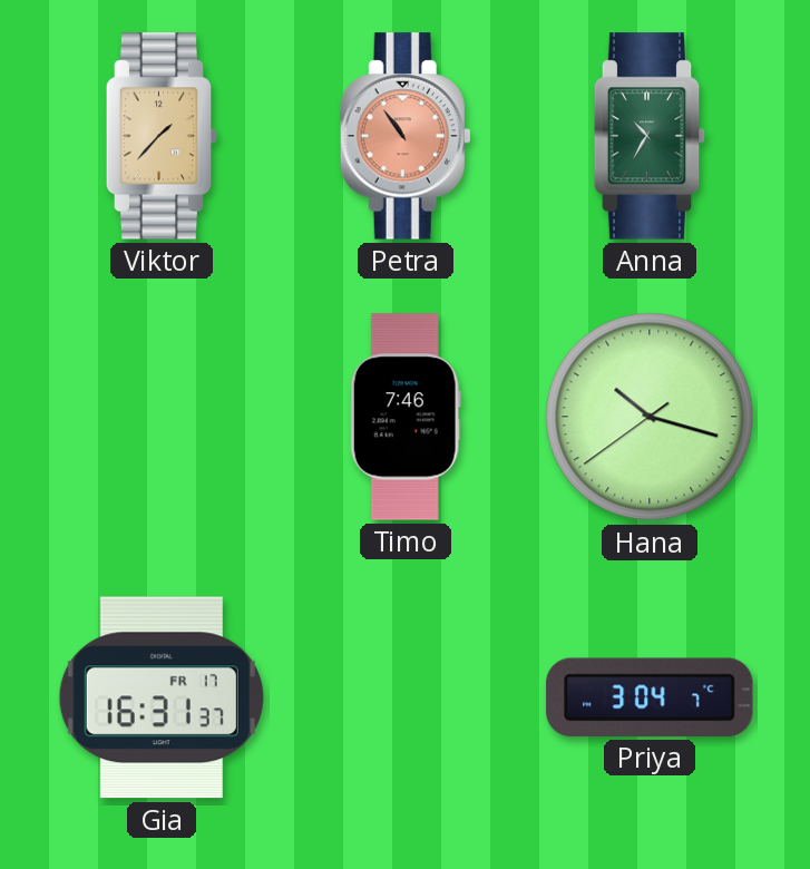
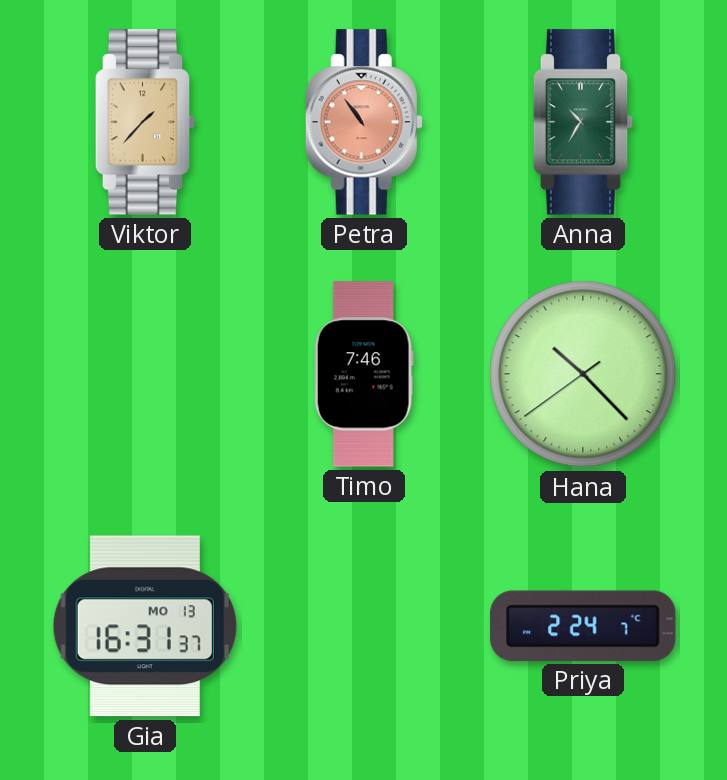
Hana: 10:17 -> 10:22
Gia date: FR 17 -> MO 13
Priya: 3:04 -> 2:24
